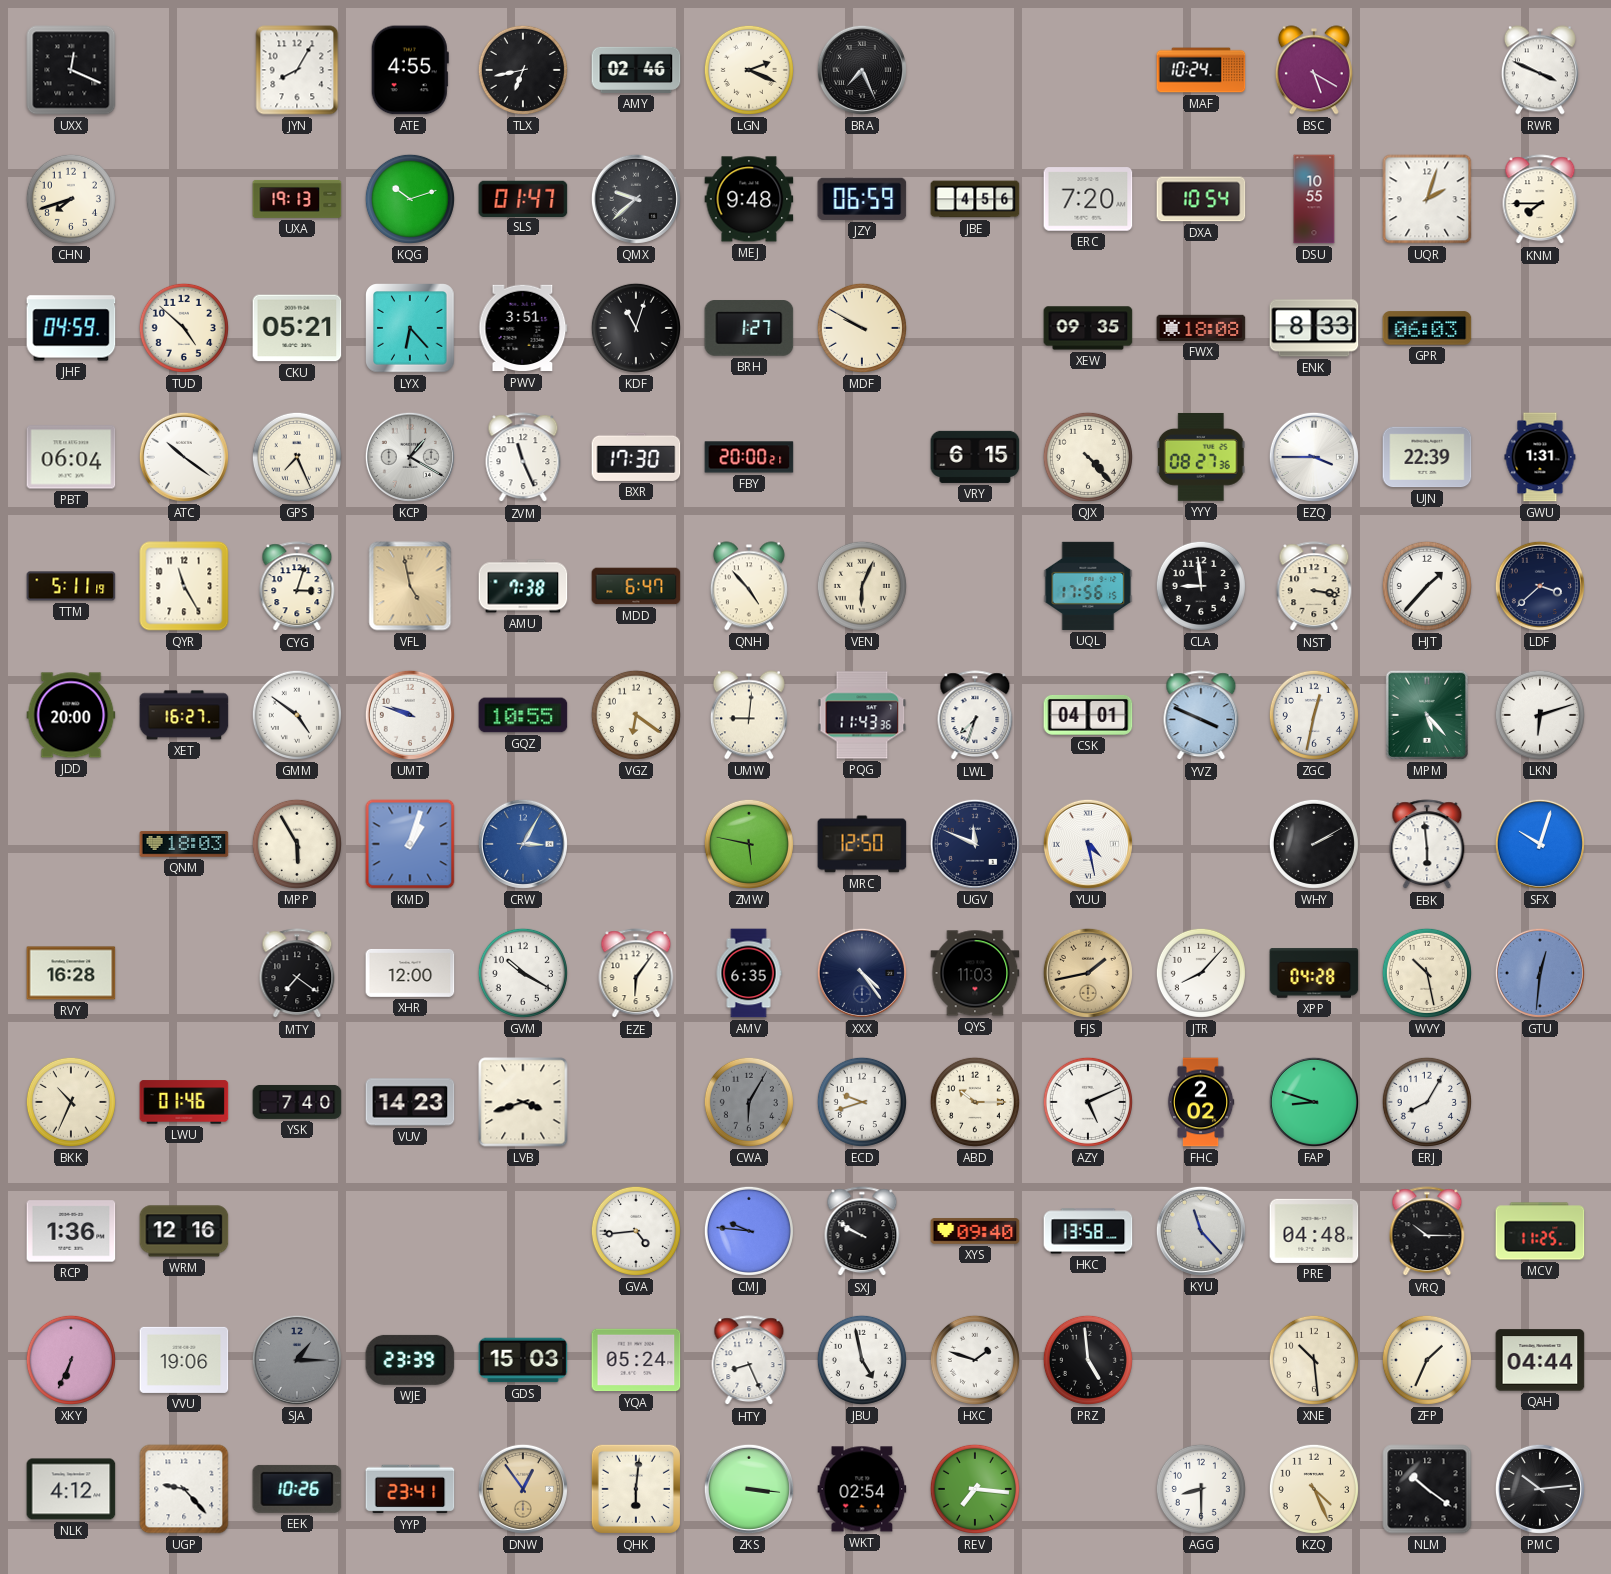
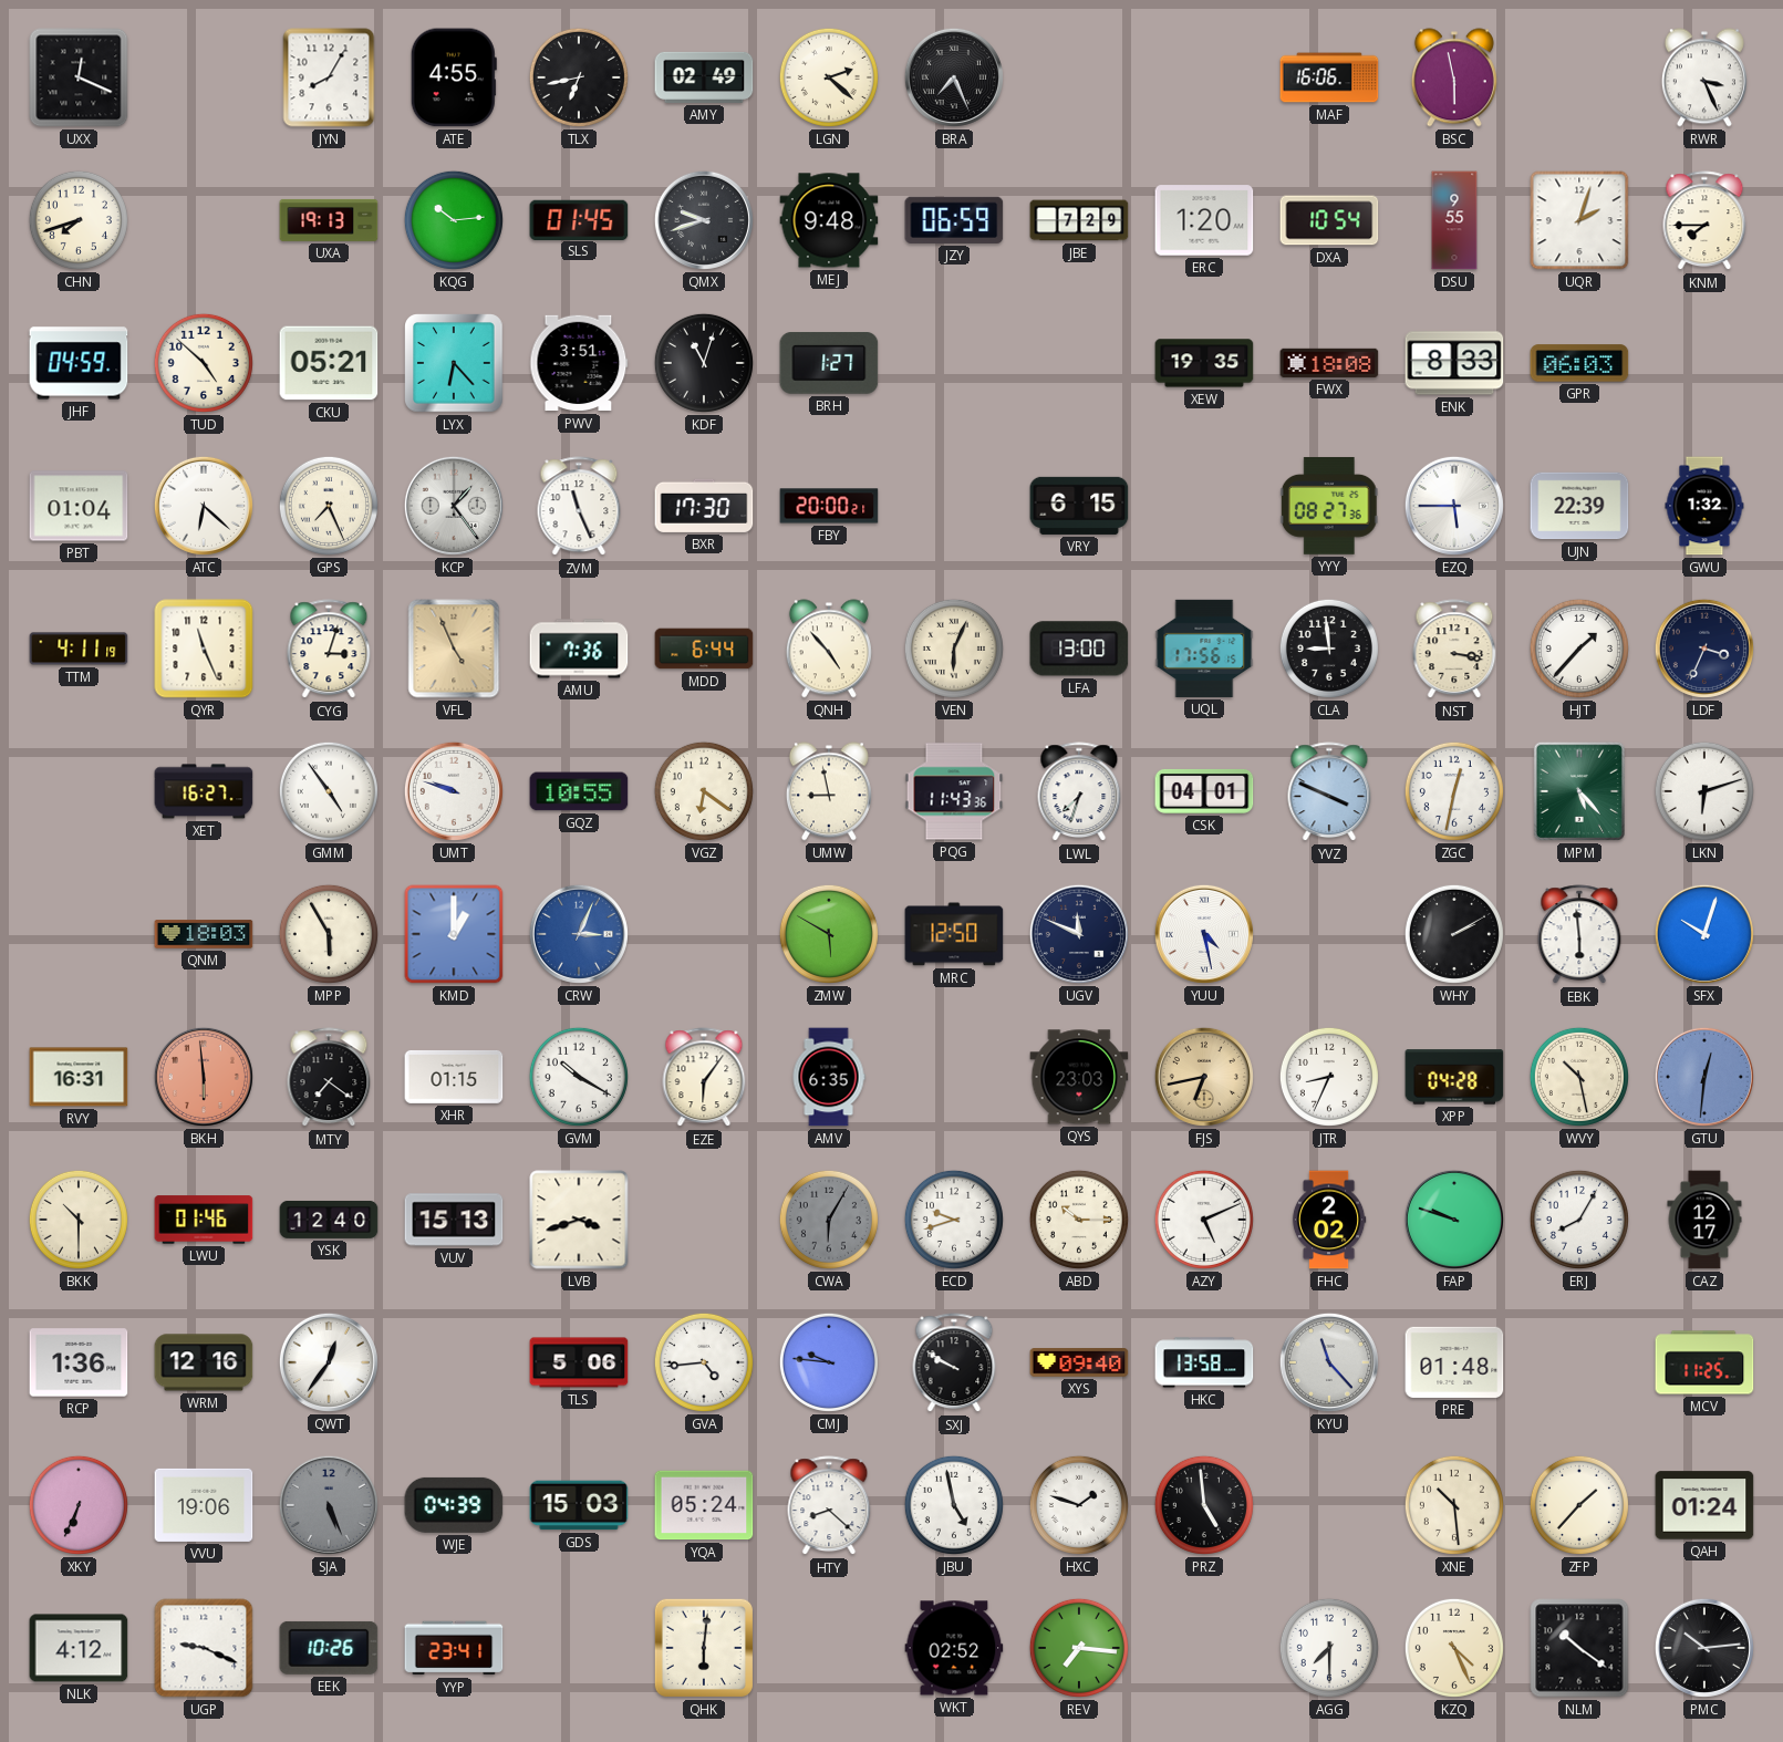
AMY: 02:46 -> 02:49
LGN: 2:19 -> 2:22
MAF: 10:24 -> 16:06
BSC: 5:20 -> 5:58
RWR: 3:49 -> 3:26
KQG: 10:12 -> 10:14
SLS: 01:47 -> 01:45
QMX: 9:38 -> 9:42
JBE: 4:56 -> 7:29
ERC: 7:20 -> 1:20
DSU: 10:55 -> 9:55
MDF: 9:50 -> none
XEW: 09:35 -> 19:35
PBT: 06:04 -> 01:04
ATC: 10:21 -> 6:22
KCP: 1:20 -> 1:24
QJX: 4:23 -> none
EZQ: 3:45 -> 5:45
GWU: 1:31 -> 1:32
TTM: 5:11 -> 4:11
QYR: 11:25 -> 11:26
VFL: 4:58 -> 4:56
AMU: 7:38 -> 7:36
MDD: 6:47 -> 6:44
LFA: none -> 13:00
LDF: 3:38 -> 3:34
JDD: 20:00 -> none
GMM: 4:51 -> 4:54
UMW: 9:01 -> 8:58
KMD: 1:03 -> 1:00
CRW: 3:05 -> 3:04
ZMW: 5:47 -> 5:50
RVY: 16:28 -> 16:31
BKH: none -> 5:59
XHR: 12:00 -> 01:15
XXX: 4:24 -> none
QYS: 11:03 -> 23:03
FJS: 1:43 -> 6:43
JTR: 8:07 -> 8:34
BKK: 10:34 -> 10:30
YSK: 7:40 -> 12:40
VUV: 14:23 -> 15:13
FAP: 8:48 -> 9:48
CAZ: none -> 12:17
QWT: none -> 12:36
TLS: none -> 5:06
PRE: 04:48 -> 01:48
VRQ: 10:15 -> none
SJA: 1:15 -> 5:26
WJE: 23:39 -> 04:39
HTY: 8:26 -> 8:22
ZFP: 1:34 -> 1:37
QAH: 04:44 -> 01:24
UGP: 9:23 -> 9:19
DNW: 12:54 -> none
ZKS: 3:16 -> none
WKT: 02:54 -> 02:52
AGG: 8:30 -> 7:30
